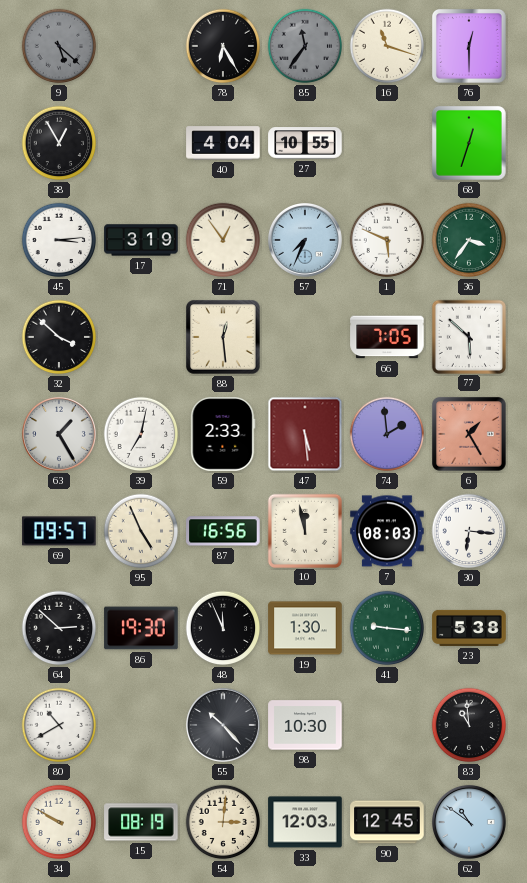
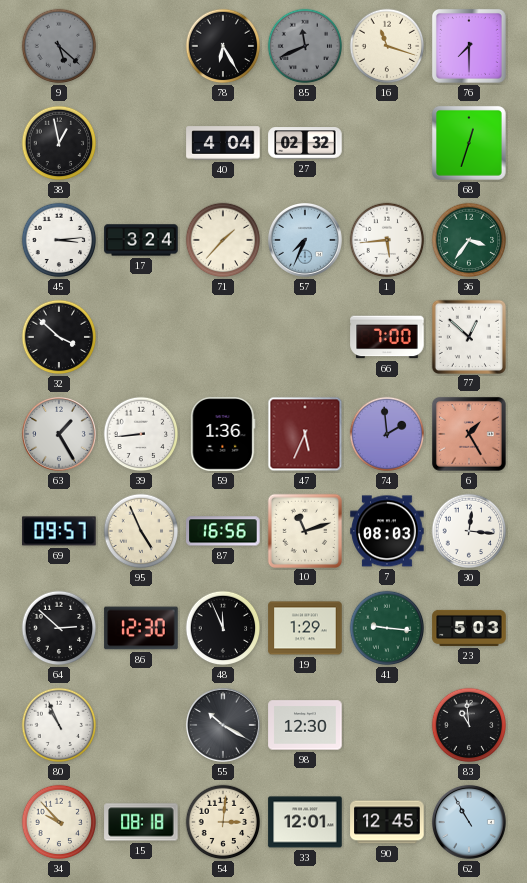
85: 11:36 -> 11:41
76: 12:30 -> 7:30
38: 12:55 -> 12:58
27: 10:55 -> 02:32
17: 3:19 -> 3:24
71: 12:54 -> 1:37
1: 5:49 -> 5:44
88: 12:29 -> none
66: 7:05 -> 7:00
77: 5:52 -> 12:52
39: 7:02 -> 8:44
59: 2:33 -> 1:36
47: 5:29 -> 5:34
10: 11:58 -> 11:12
30: 6:16 -> 12:16
86: 19:30 -> 12:30
19: 1:30 -> 1:29
23: 5:38 -> 5:03
80: 10:40 -> 10:56
55: 10:23 -> 10:20
98: 10:30 -> 12:30
34: 9:50 -> 9:53
15: 08:19 -> 08:18
33: 12:03 -> 12:01
62: 10:51 -> 10:55
